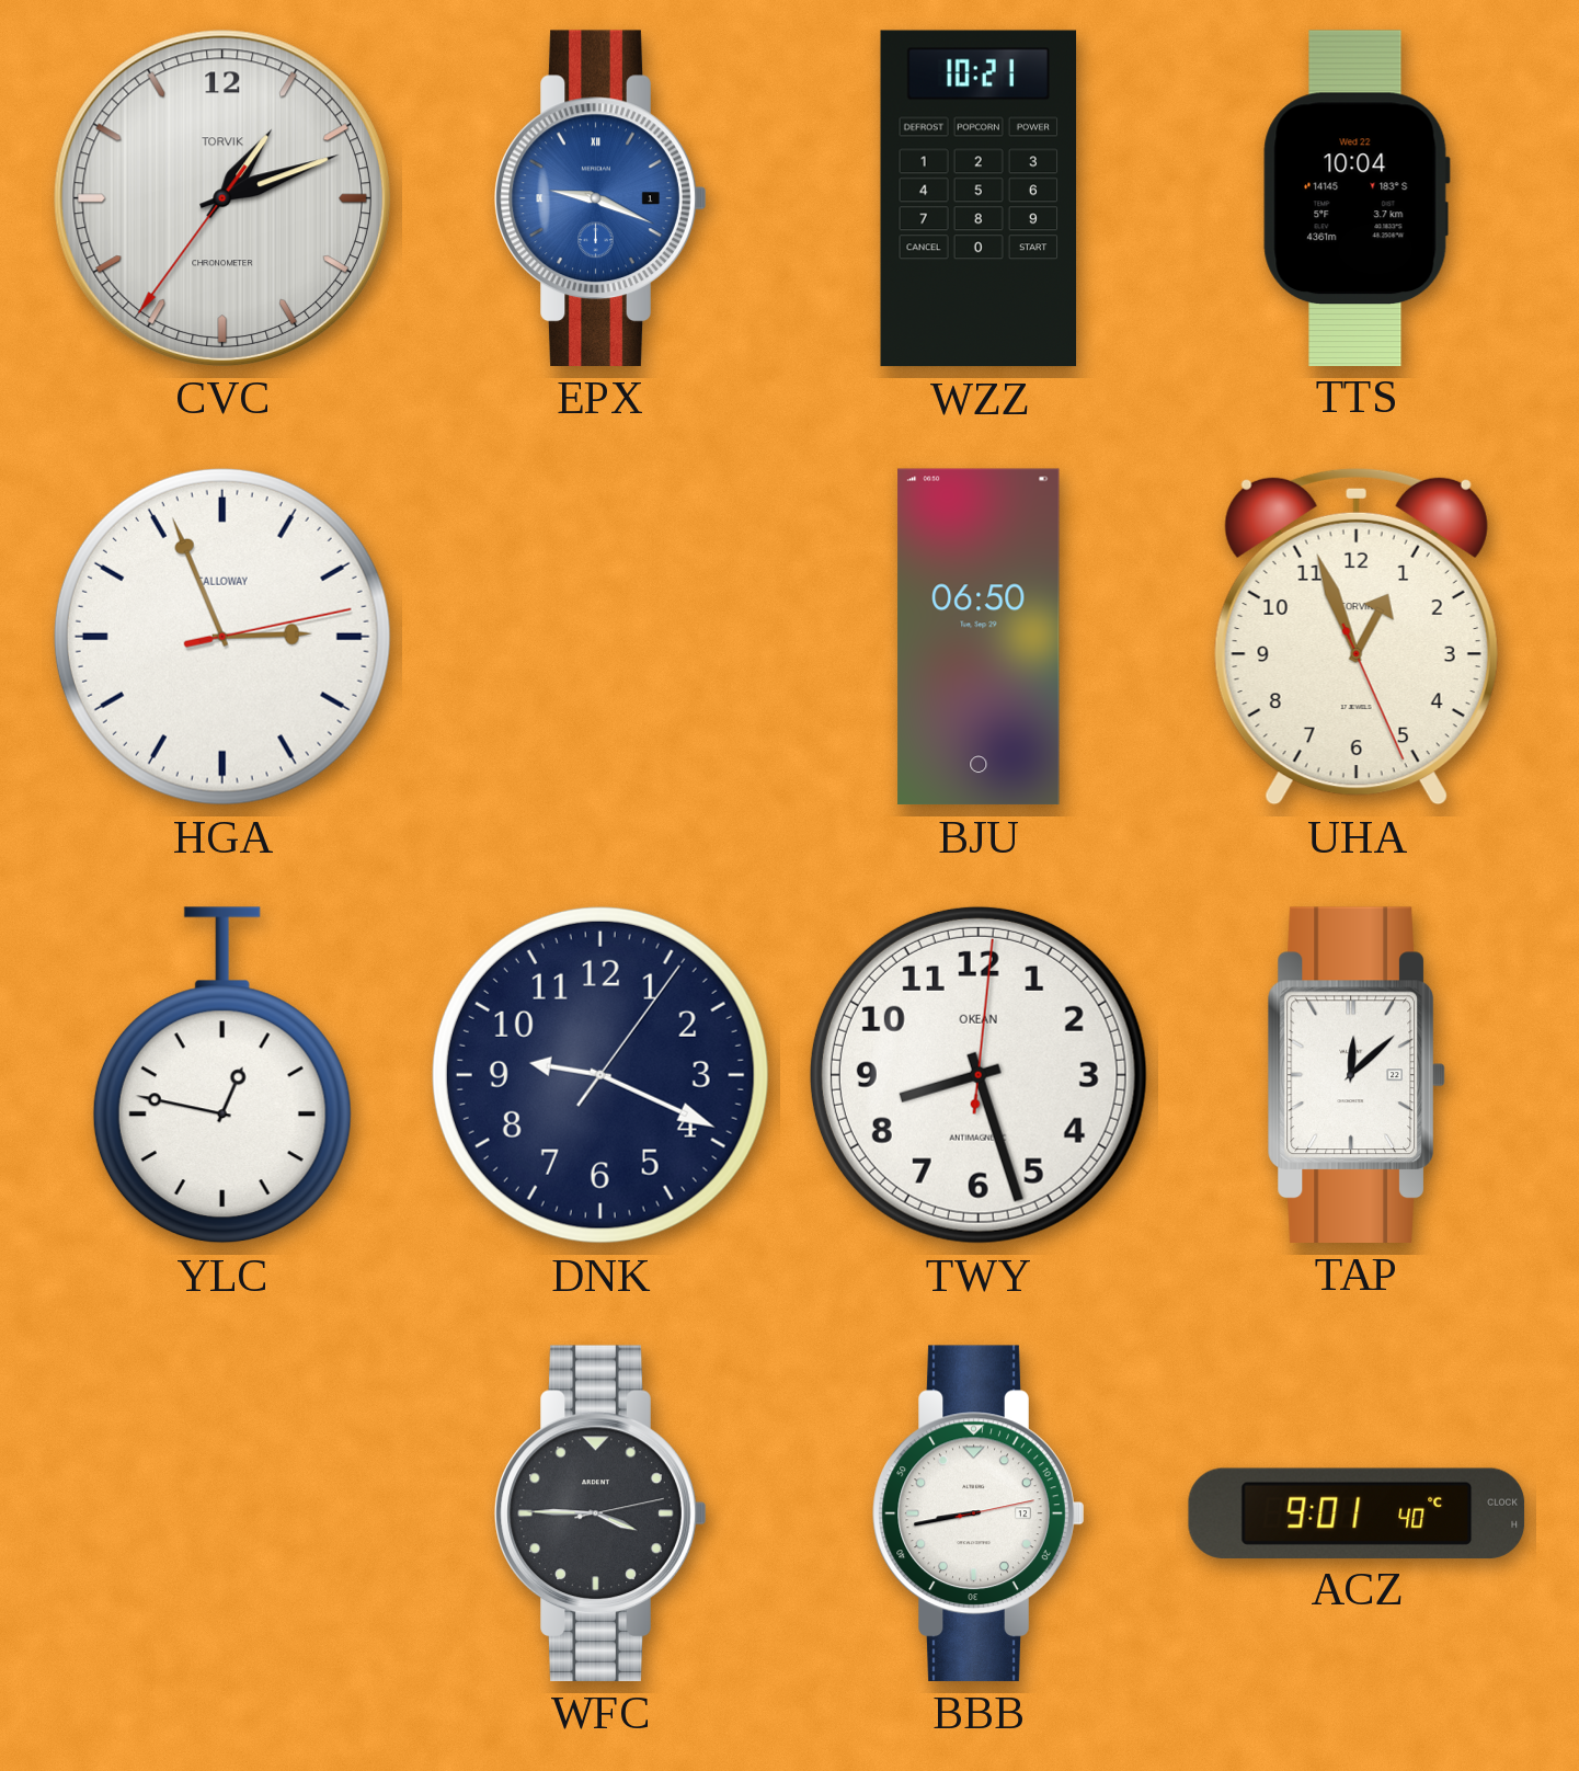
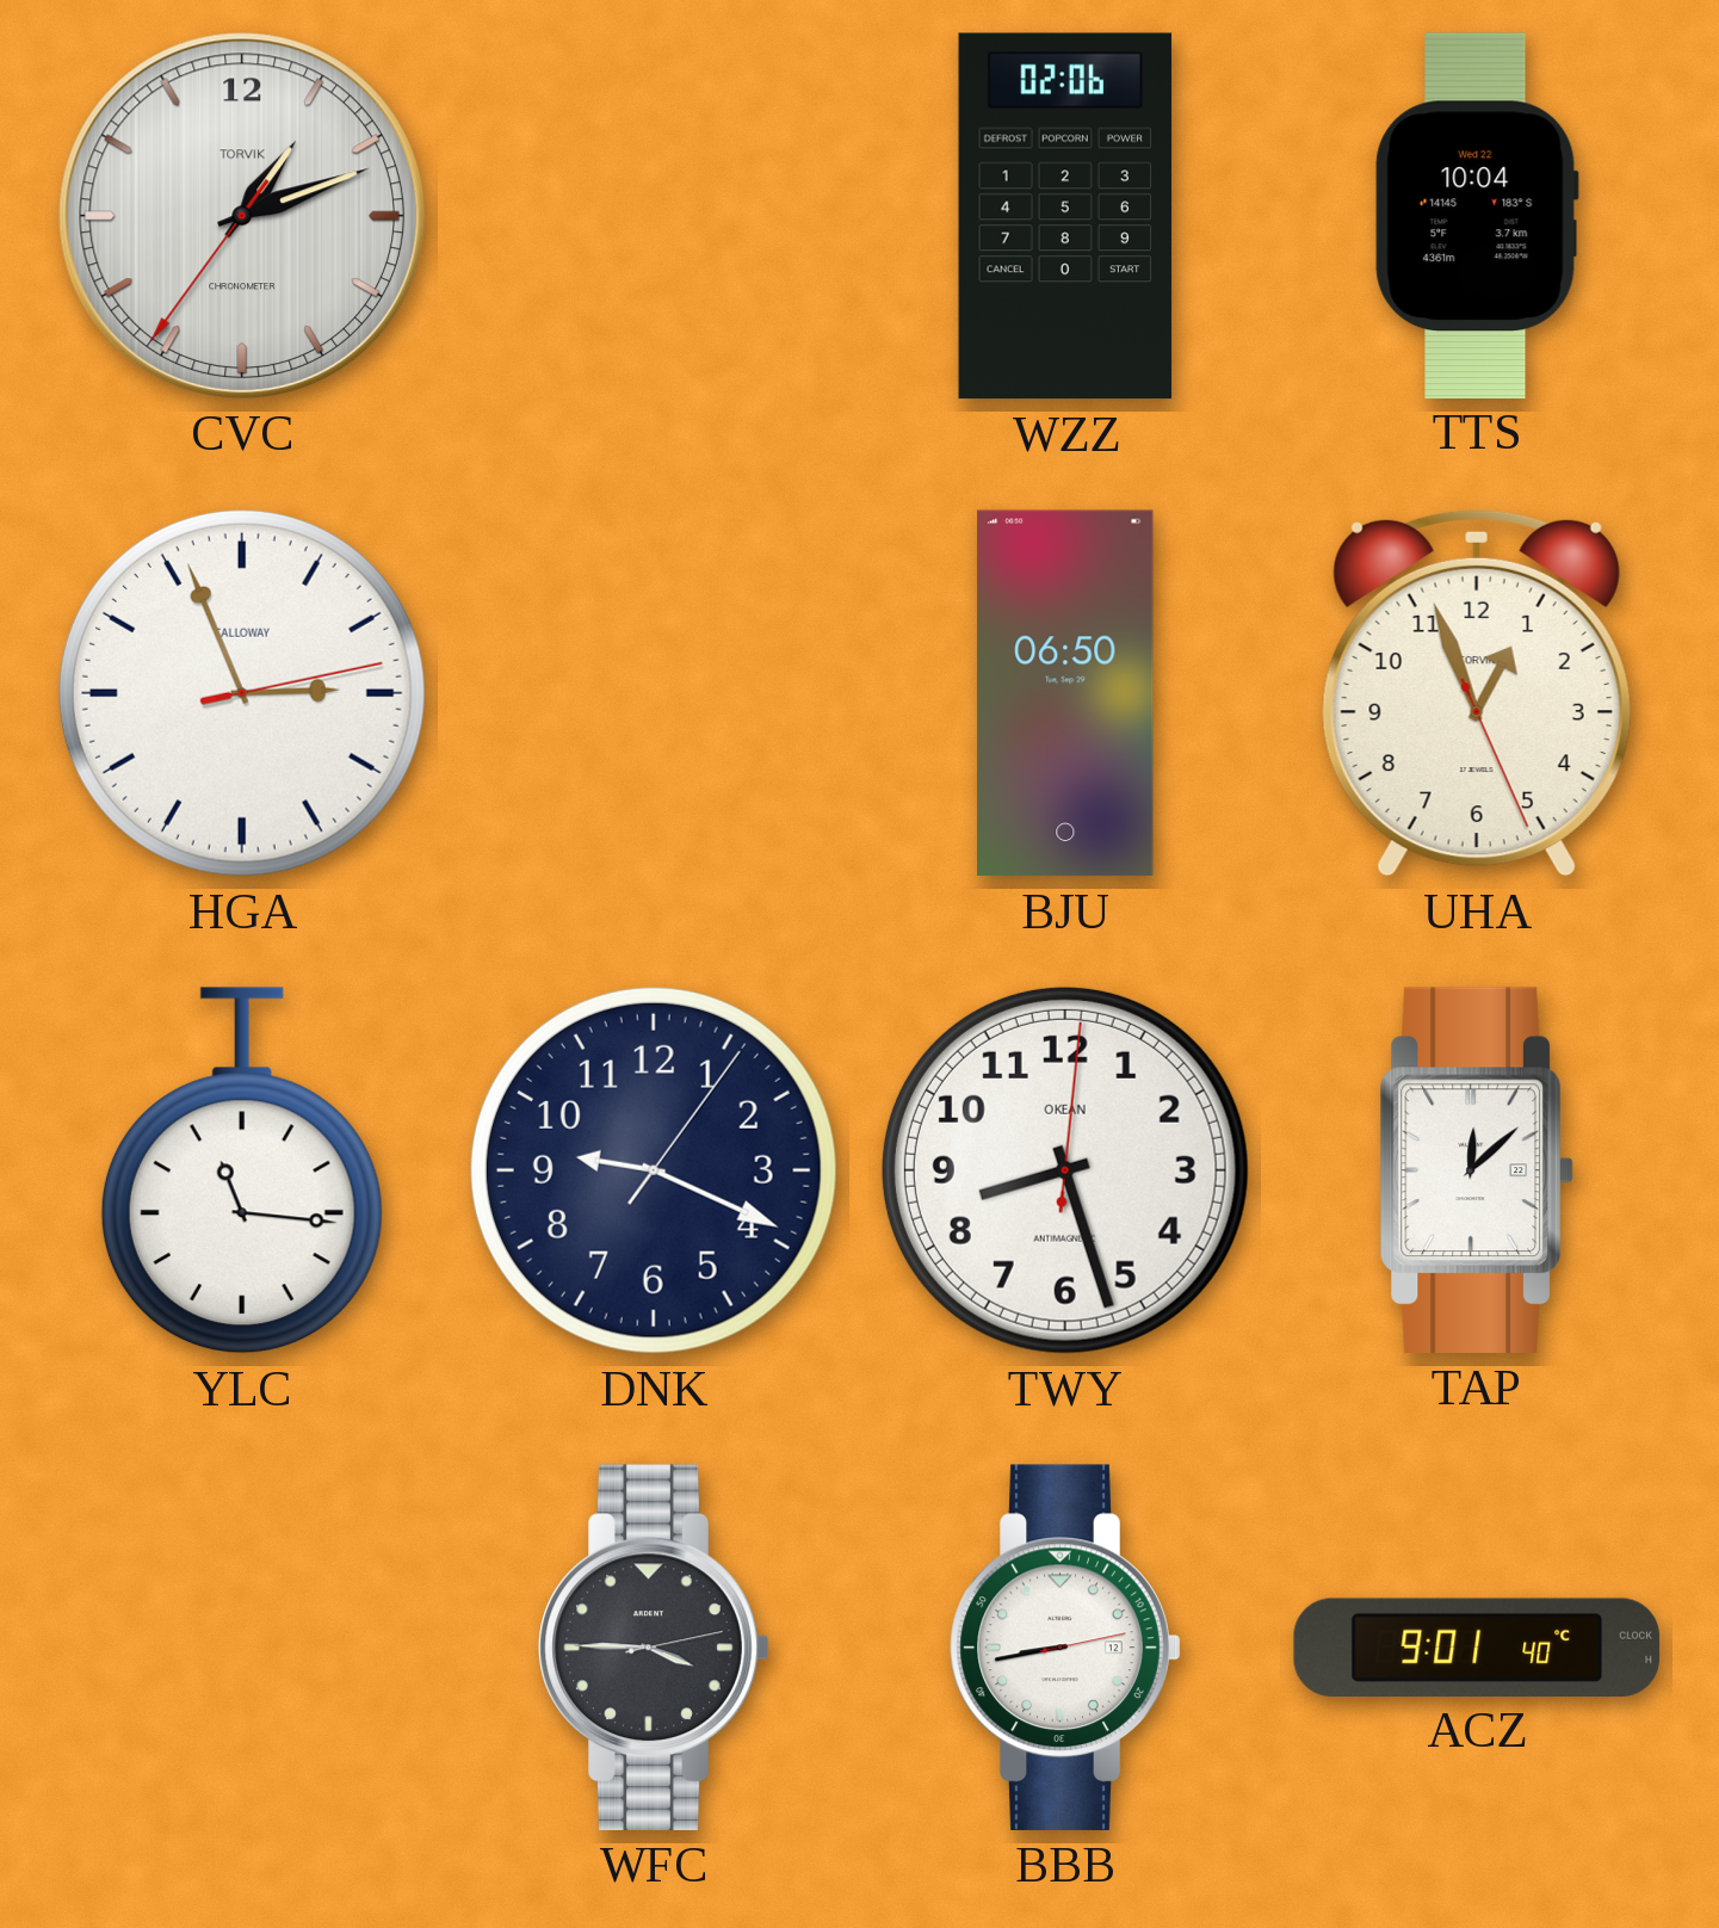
EPX: 9:19 -> none
WZZ: 10:21 -> 02:06
YLC: 12:47 -> 11:16
